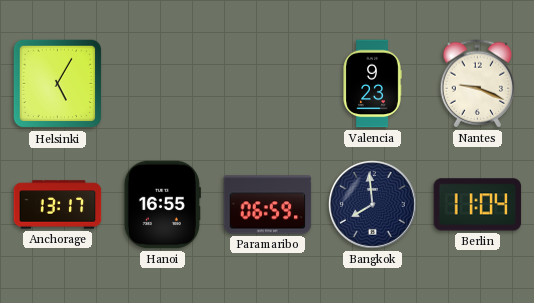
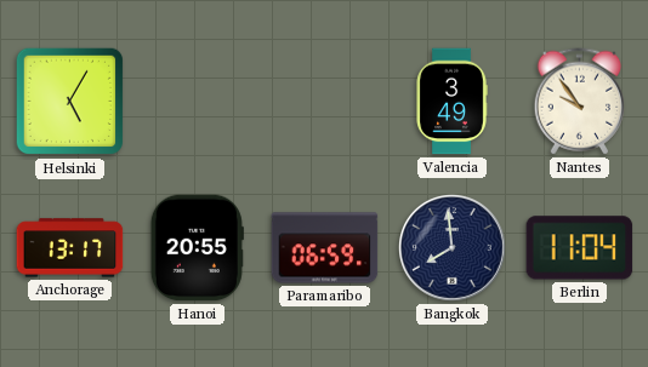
Valencia: 9:23 -> 3:49
Nantes: 9:19 -> 9:54
Hanoi: 16:55 -> 20:55
